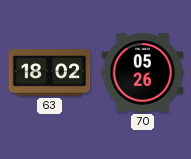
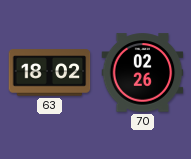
70: 05:26 -> 02:26
